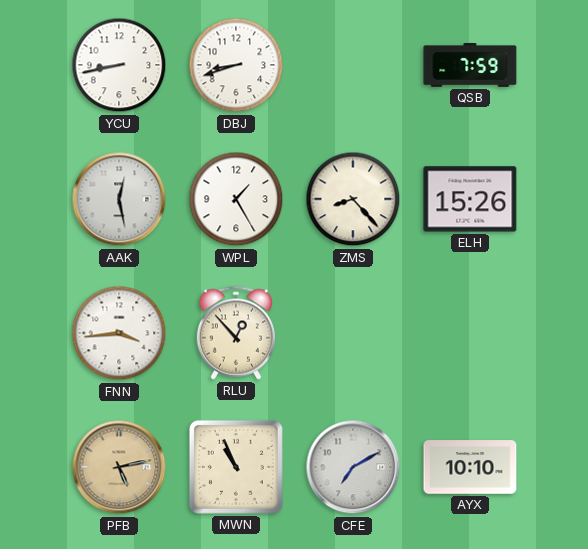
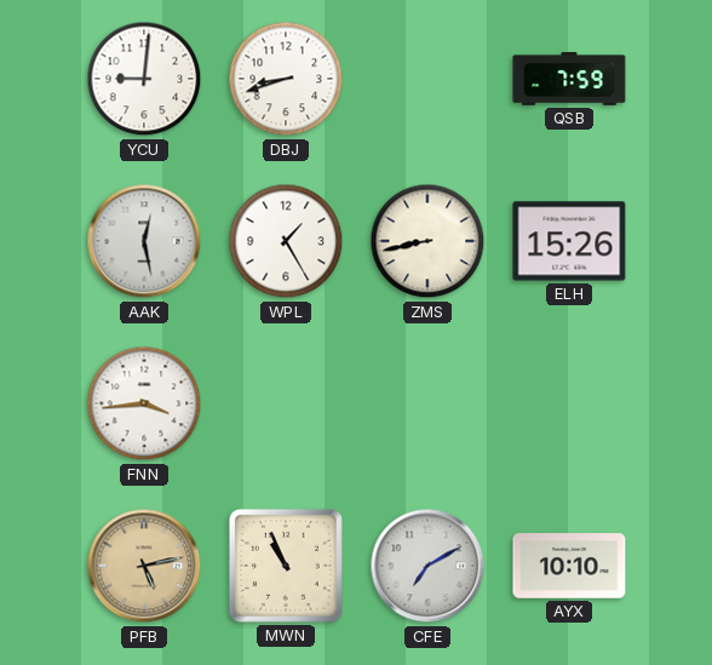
YCU: 8:43 -> 9:01
ZMS: 8:23 -> 8:43
RLU: 12:53 -> none
